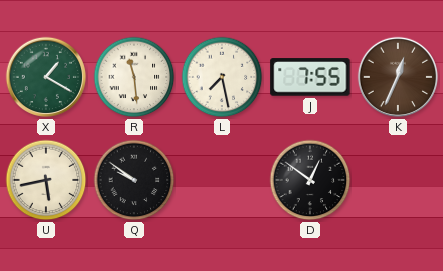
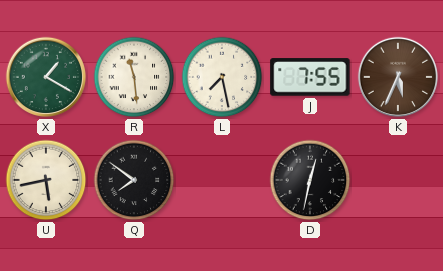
K: 12:34 -> 5:34
Q: 9:51 -> 7:51
D: 12:51 -> 12:32
